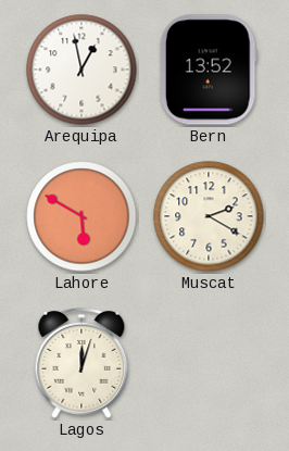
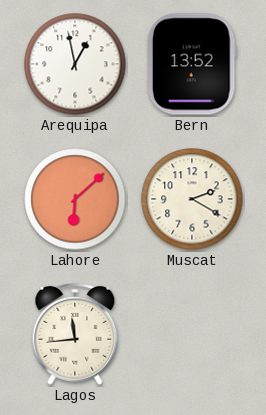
Lahore: 5:50 -> 6:08
Lagos: 12:03 -> 11:44
